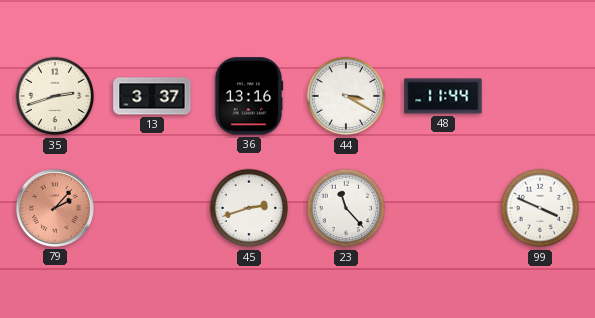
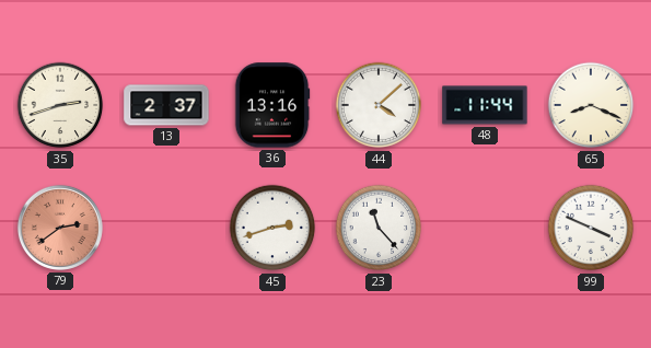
13: 3:37 -> 2:37
44: 3:20 -> 4:08
65: none -> 8:19
79: 2:07 -> 2:39
